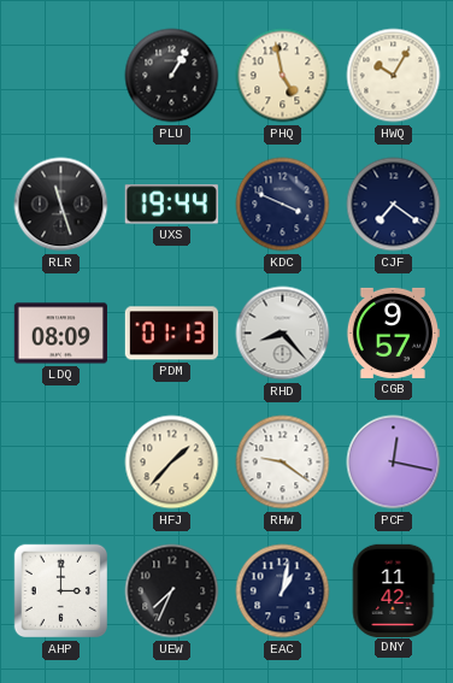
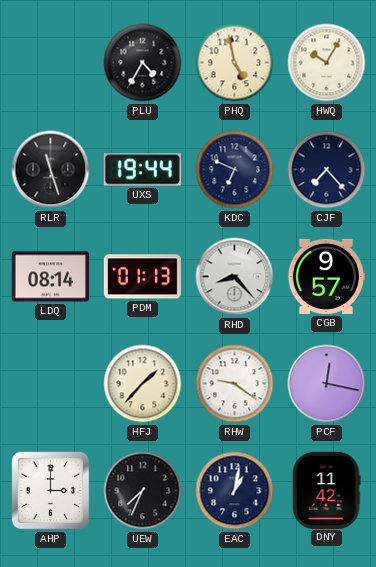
PLU: 1:05 -> 4:35
KDC: 3:49 -> 6:49
CJF: 7:21 -> 7:23
LDQ: 08:09 -> 08:14
